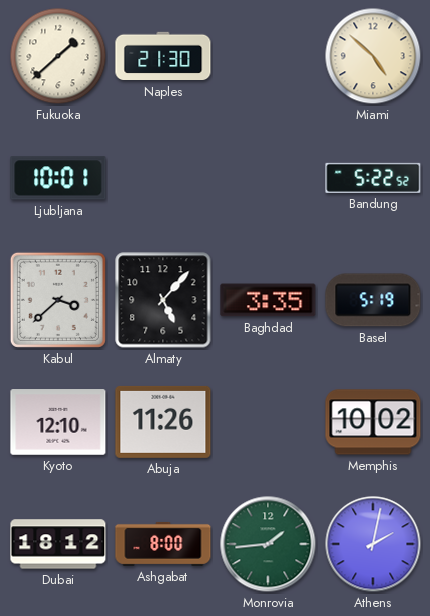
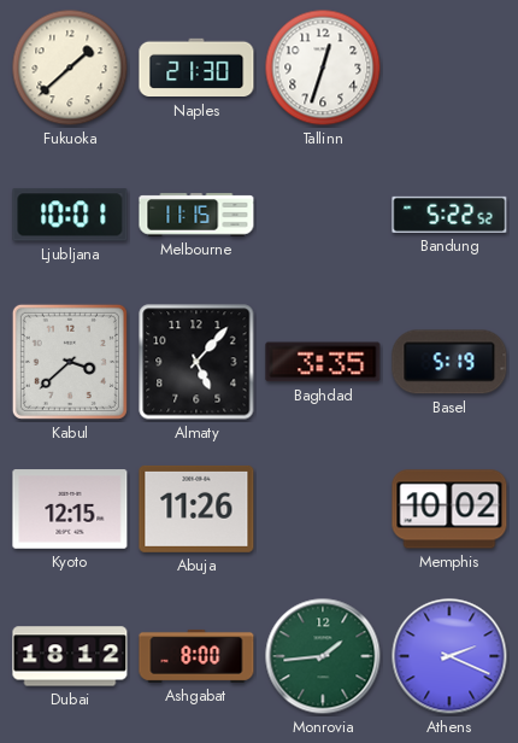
Tallinn: none -> 12:33
Miami: 4:52 -> none
Melbourne: none -> 11:15
Kyoto: 12:10 -> 12:15
Athens: 2:02 -> 2:19
